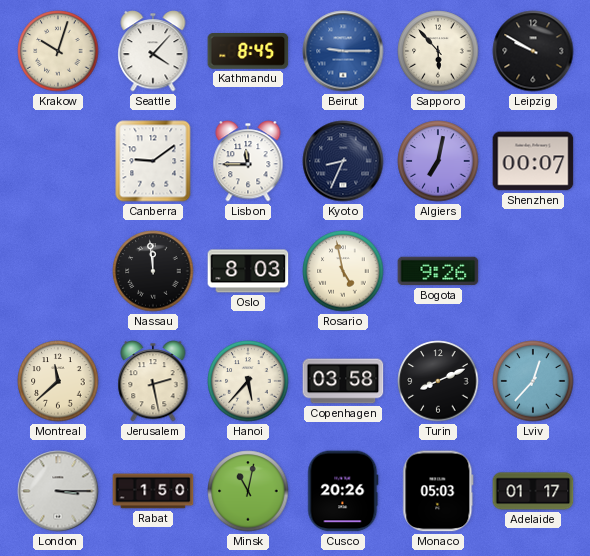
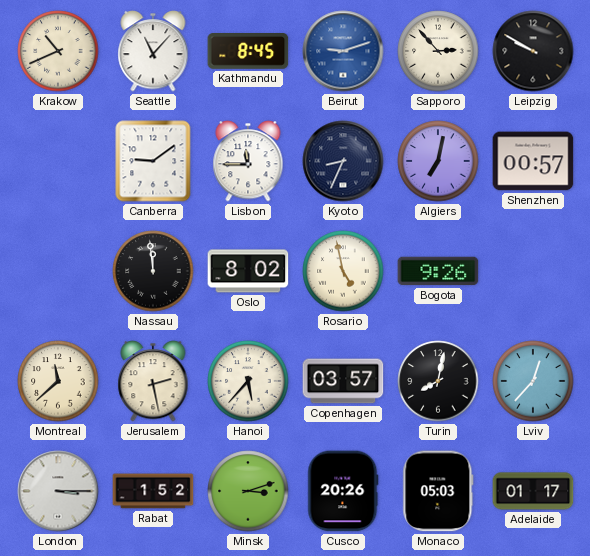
Krakow: 10:03 -> 10:41
Seattle: 4:07 -> 11:07
Beirut: 9:15 -> 9:12
Sapporo: 5:53 -> 2:53
Shenzhen: 00:07 -> 00:57
Oslo: 8:03 -> 8:02
Copenhagen: 03:58 -> 03:57
Turin: 8:11 -> 8:02
Rabat: 1:50 -> 1:52
Minsk: 11:02 -> 3:12
